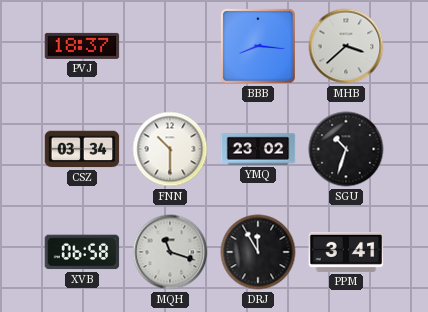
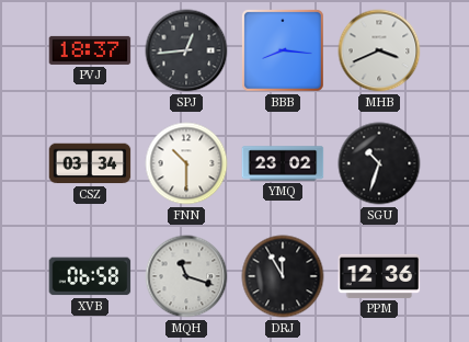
SPJ: none -> 12:44
MHB: 3:38 -> 3:41
PPM: 3:41 -> 12:36
